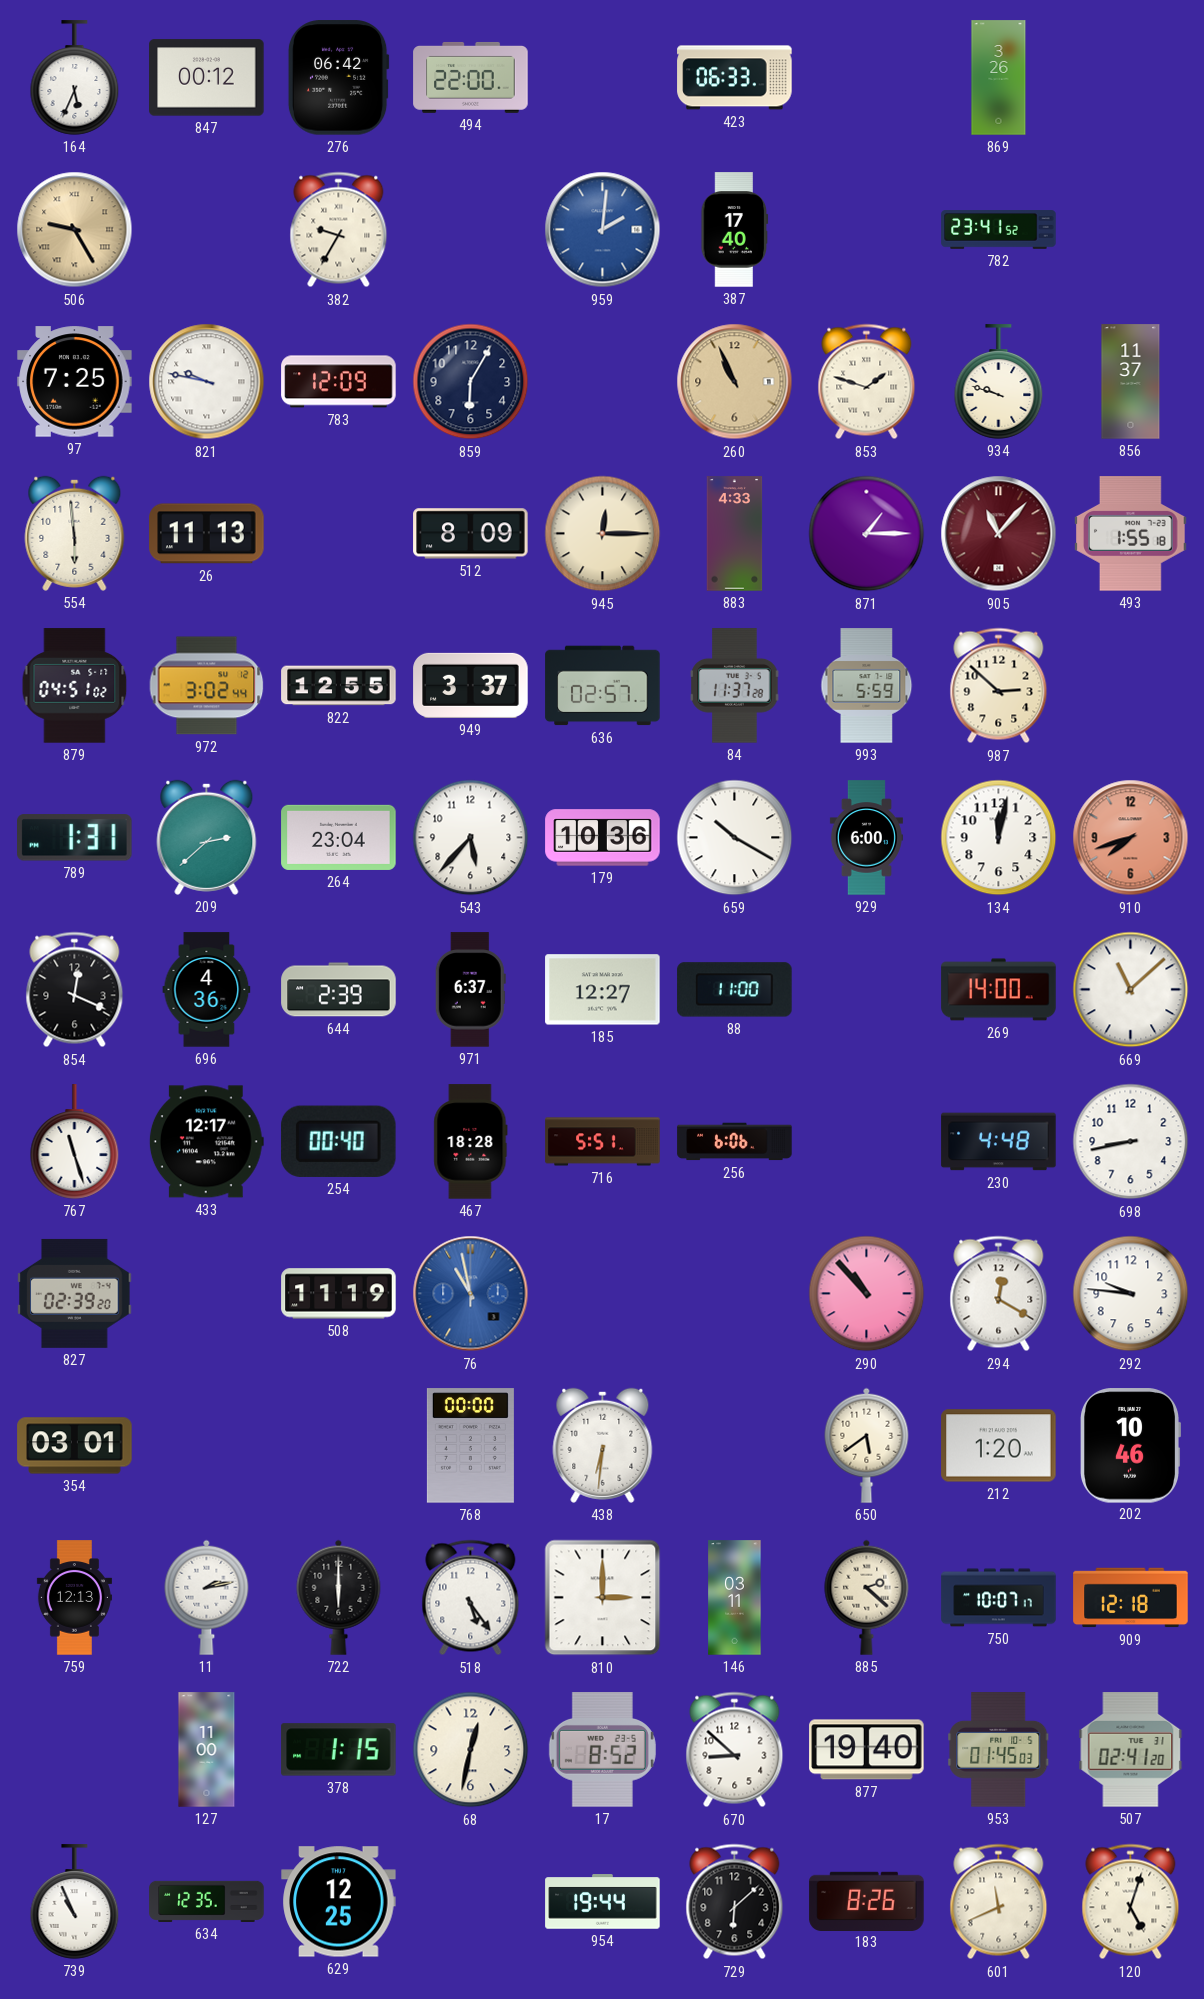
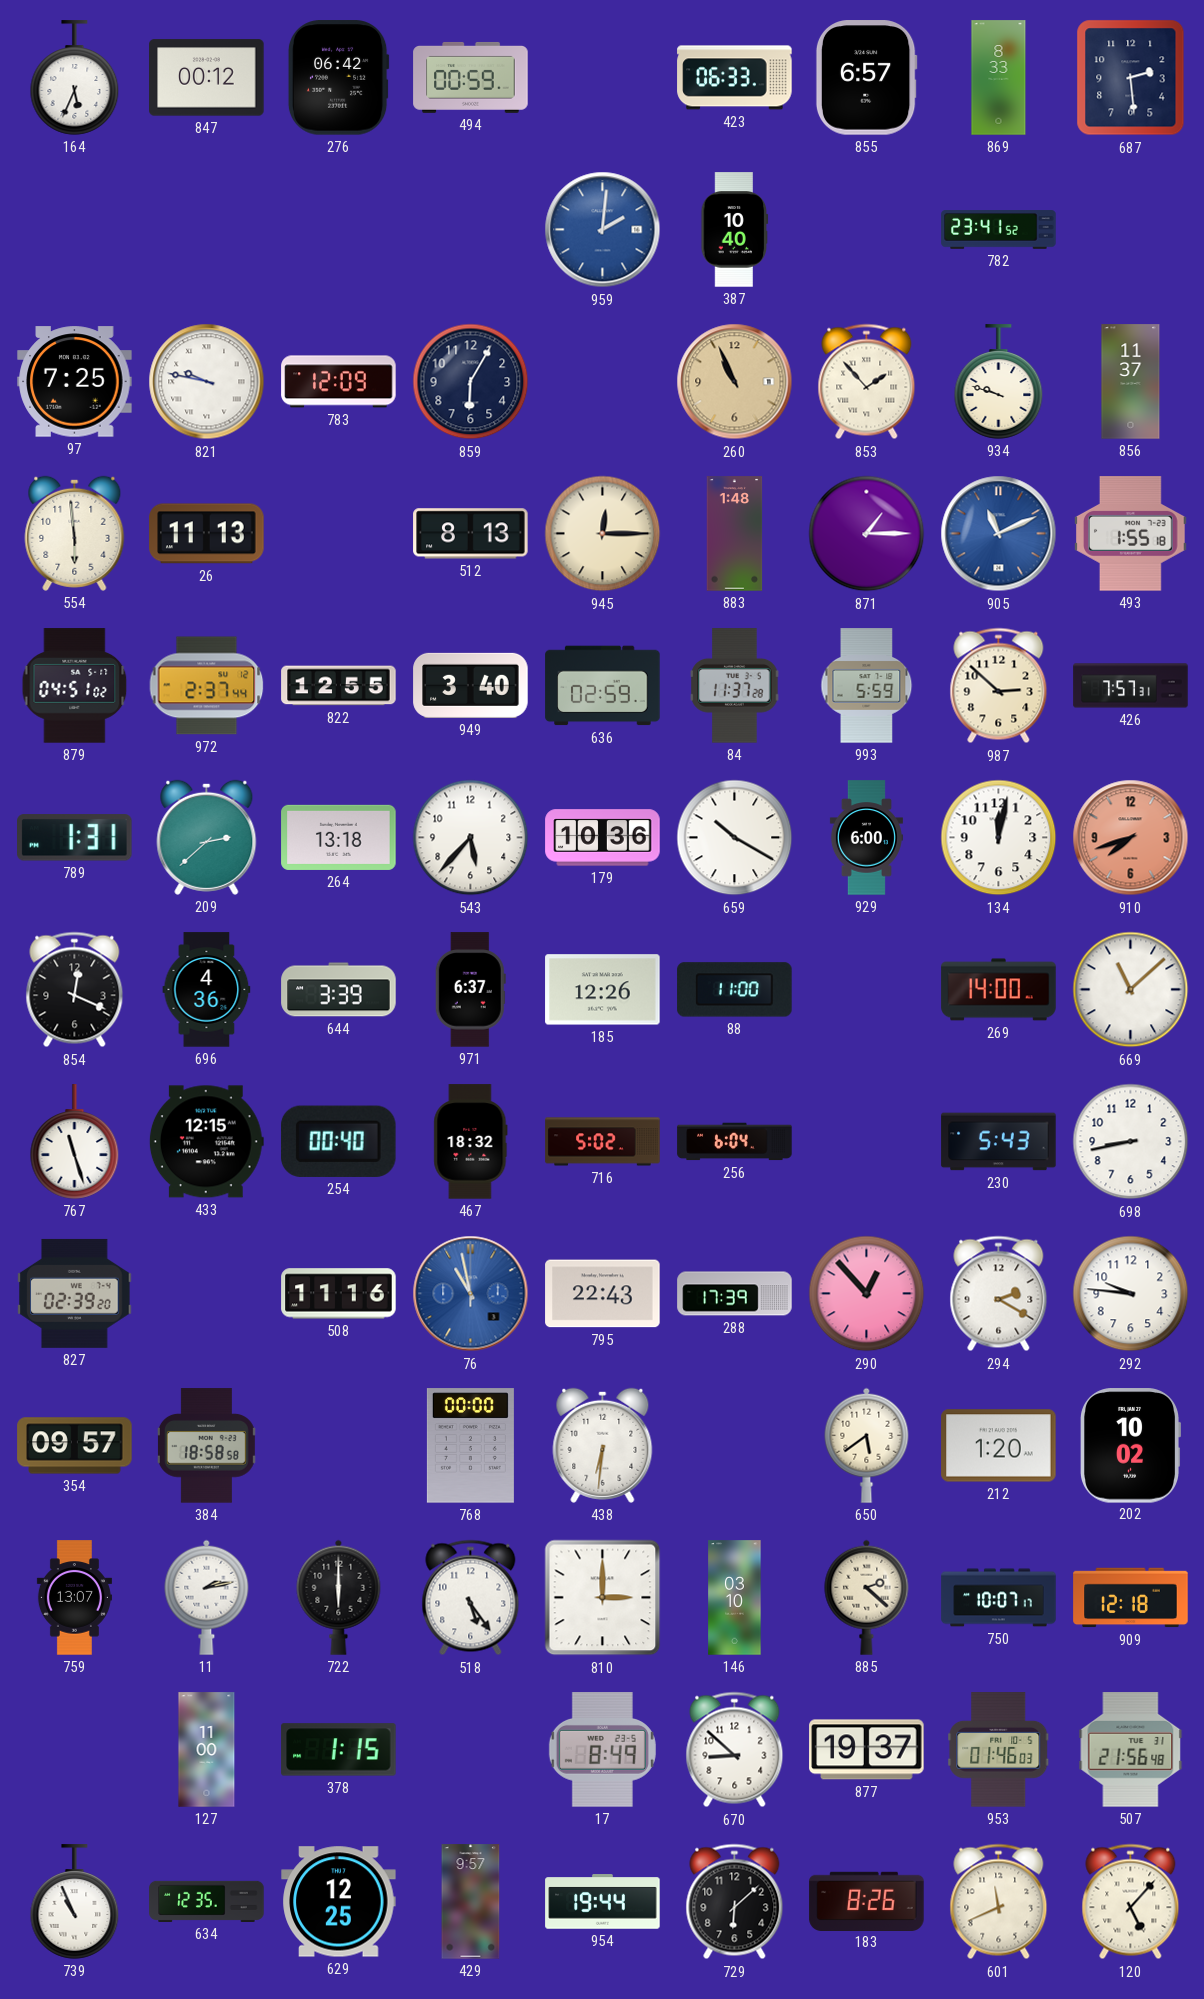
494: 22:00 -> 00:59
855: none -> 6:57
869: 3:26 -> 8:33
687: none -> 2:29
506: 9:25 -> none
382: 9:35 -> none
387: 17:40 -> 10:40
853: 1:48 -> 1:53
512: 8:09 -> 8:13
883: 4:33 -> 1:48
905: 11:07 -> 11:11
905 dial: burgundy -> blue
972: 3:02 -> 2:37
949: 3:37 -> 3:40
636: 02:57 -> 02:59
426: none -> 7:57
264: 23:04 -> 13:18
644: 2:39 -> 3:39
185: 12:27 -> 12:26
433: 12:17 -> 12:15
467: 18:28 -> 18:32
716: 5:51 -> 5:02
256: 6:06 -> 6:04
230: 4:48 -> 5:43
508: 11:19 -> 11:16
795: none -> 22:43
288: none -> 17:39
290: 10:53 -> 12:53
294: 12:20 -> 2:20
354: 03:01 -> 09:57
384: none -> 18:58
202: 10:46 -> 10:02
759: 12:13 -> 13:07
146: 03:11 -> 03:10
68: 12:32 -> none
17: 8:52 -> 8:49
877: 19:40 -> 19:37
953: 01:45 -> 01:46
507: 02:41 -> 21:56
429: none -> 9:57
120: 5:03 -> 5:07
